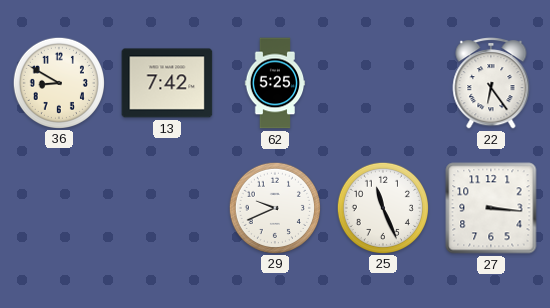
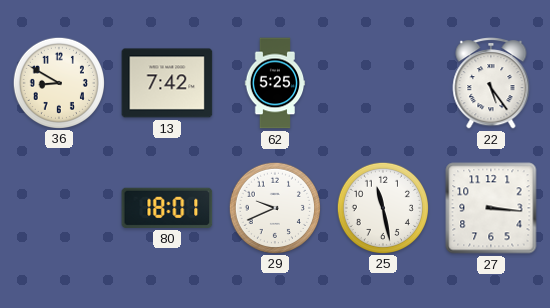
22: 6:24 -> 5:24
80: none -> 18:01
25: 11:26 -> 11:28
